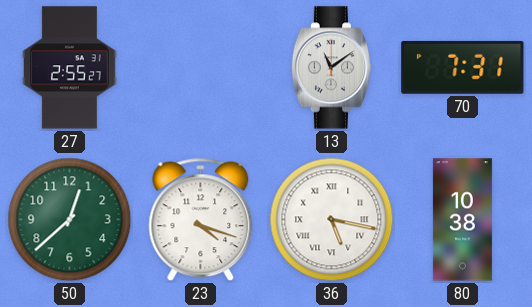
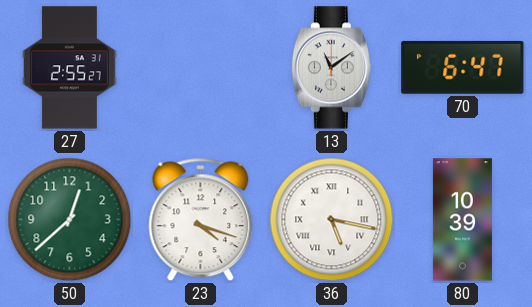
70: 7:31 -> 6:47
80: 10:38 -> 10:39
